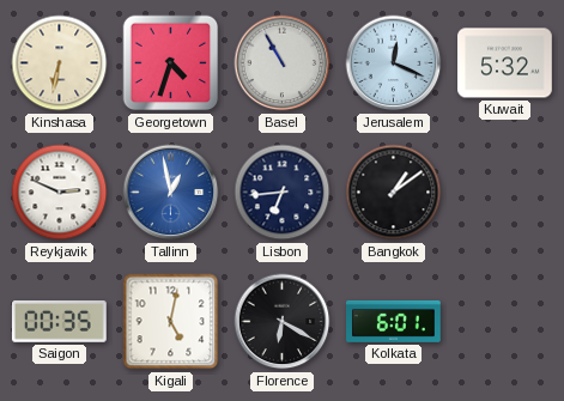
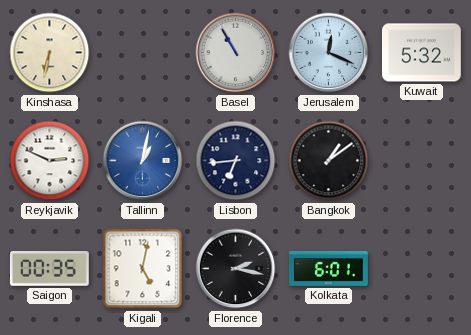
Georgetown: 4:33 -> none
Tallinn: 12:58 -> 1:02
Florence: 6:20 -> 2:17
